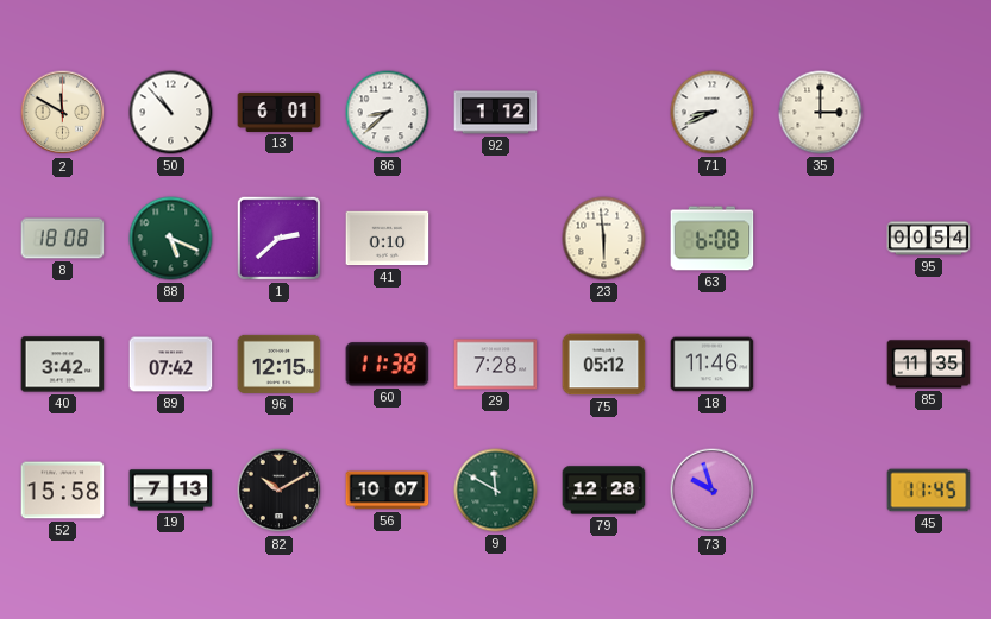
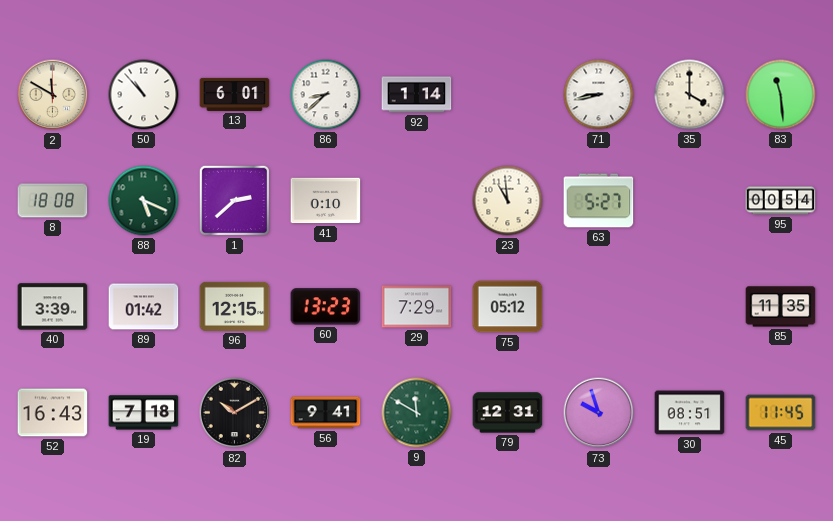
92: 1:12 -> 1:14
71: 8:41 -> 8:43
35: 3:00 -> 4:00
83: none -> 11:29
23: 5:59 -> 10:59
63: 6:08 -> 5:27
40: 3:42 -> 3:39
89: 07:42 -> 01:42
60: 11:38 -> 13:23
29: 7:28 -> 7:29
18: 11:46 -> none
52: 15:58 -> 16:43
19: 7:13 -> 7:18
56: 10:07 -> 9:41
79: 12:28 -> 12:31
30: none -> 08:51
